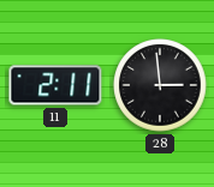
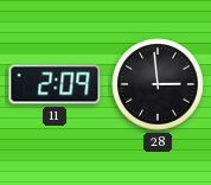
11: 2:11 -> 2:09
